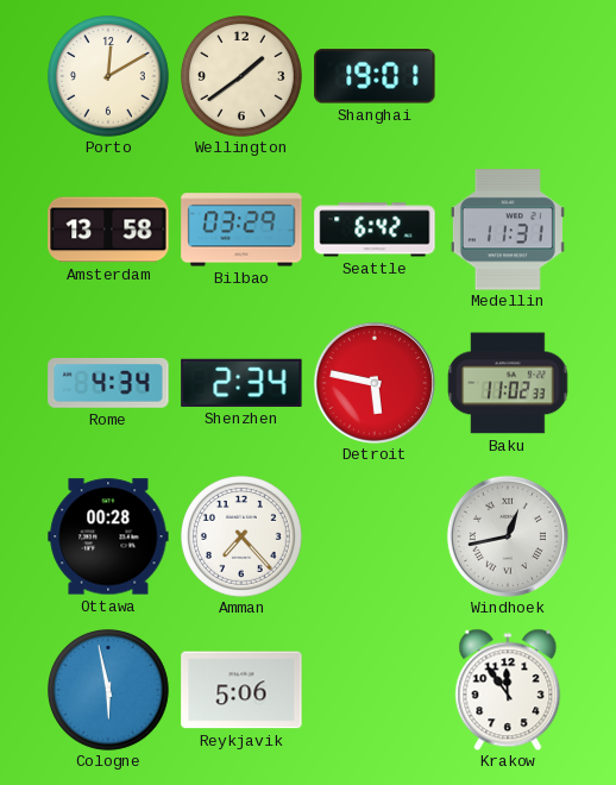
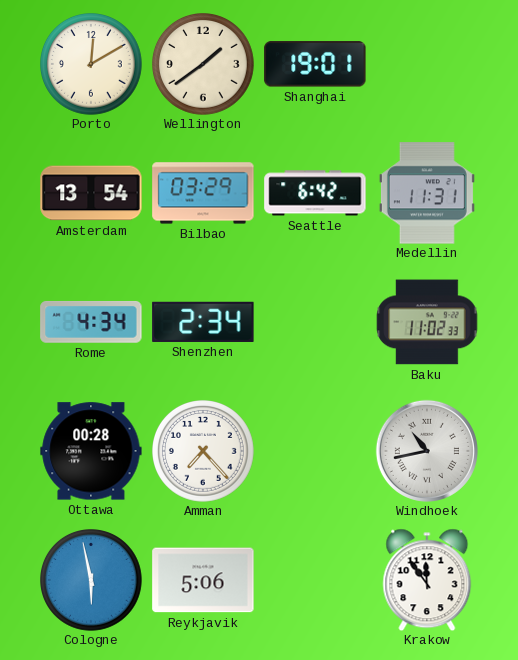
Amsterdam: 13:58 -> 13:54
Detroit: 5:47 -> none
Windhoek: 12:43 -> 10:43
